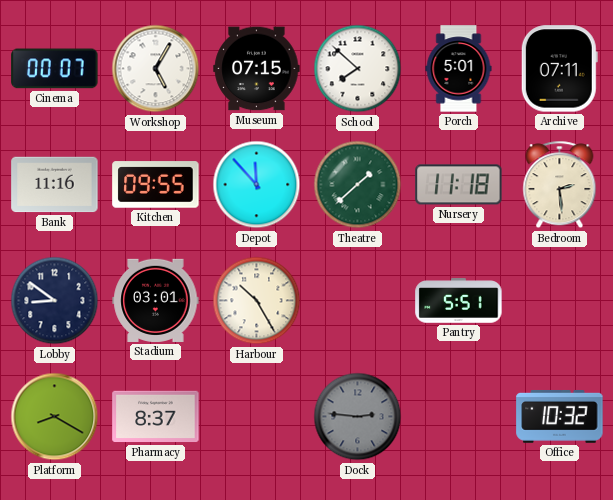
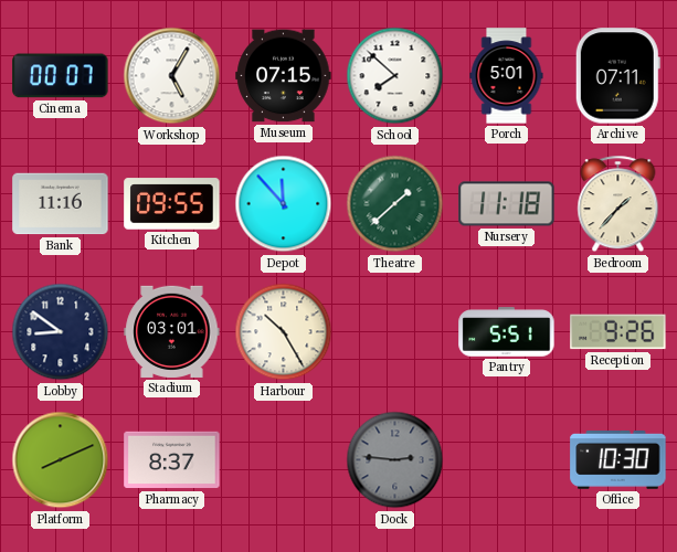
Bedroom: 2:29 -> 1:37
Reception: none -> 9:26
Platform: 8:20 -> 8:11
Office: 10:32 -> 10:30
